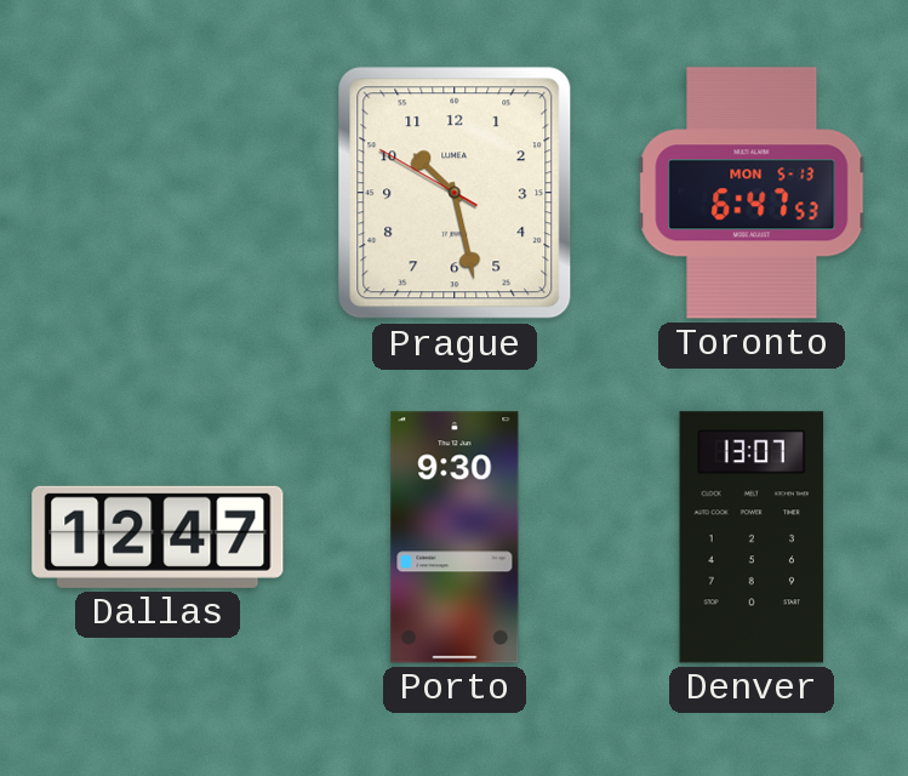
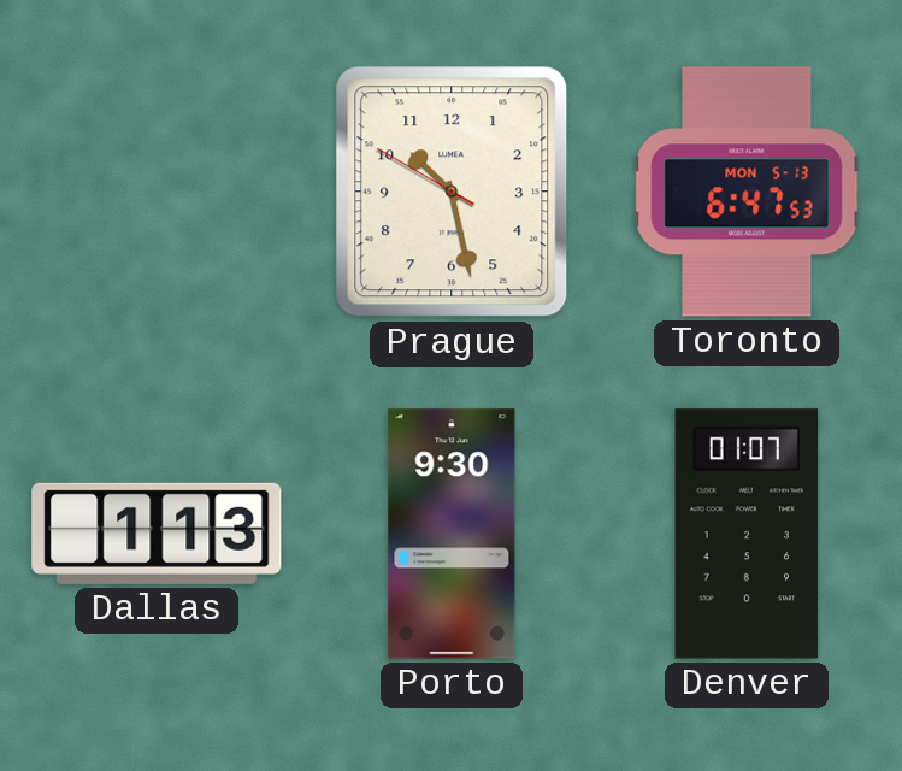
Dallas: 12:47 -> 1:13
Denver: 13:07 -> 01:07
